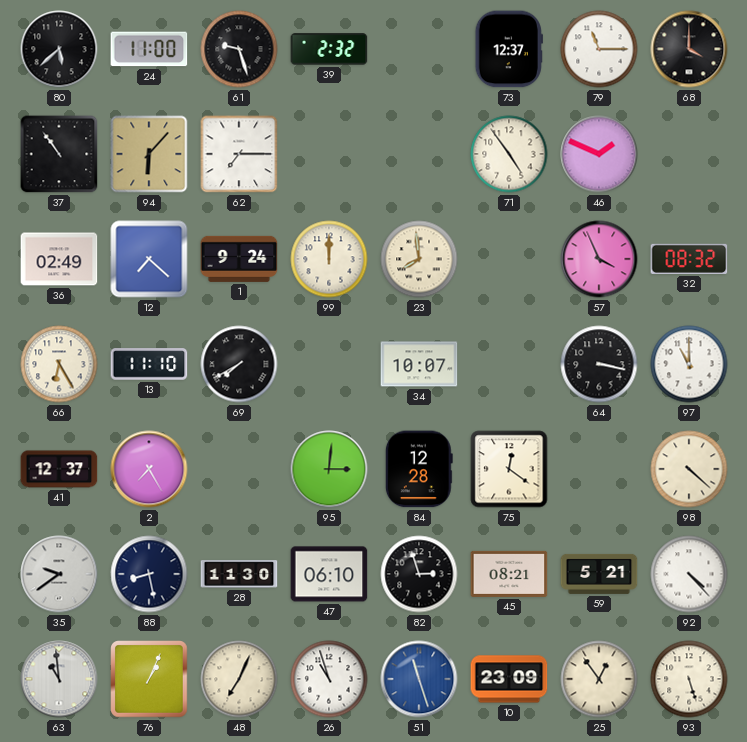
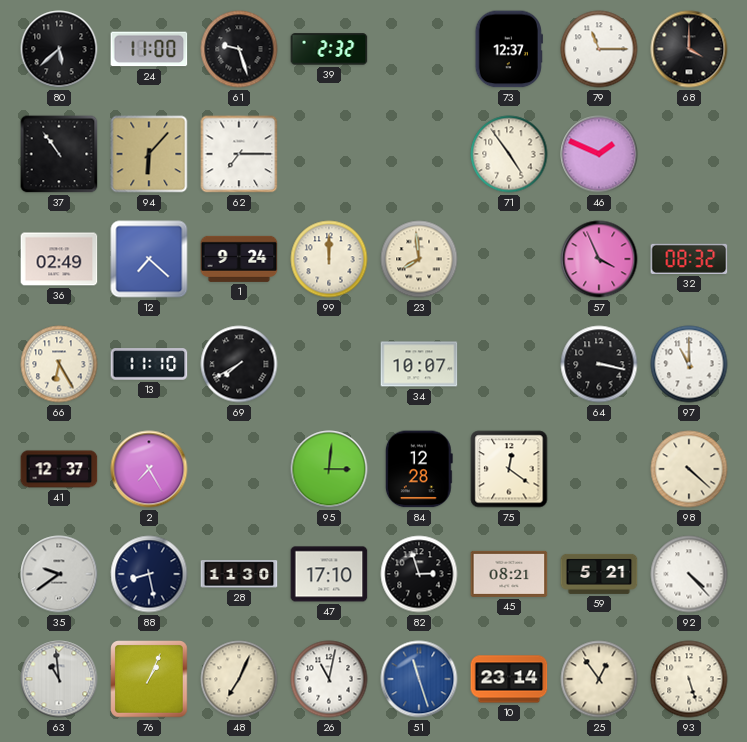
47: 06:10 -> 17:10
26: 10:57 -> 11:02
10: 23:09 -> 23:14
